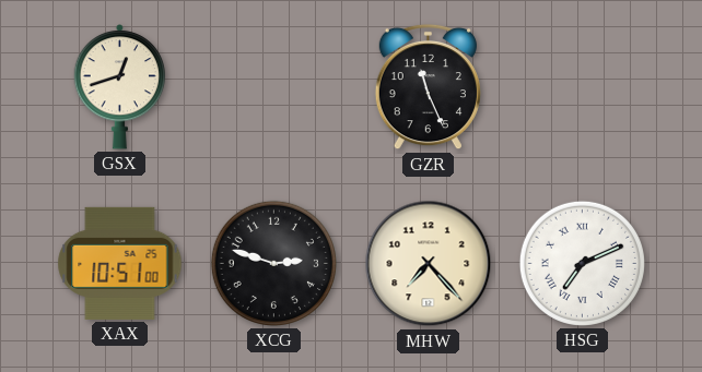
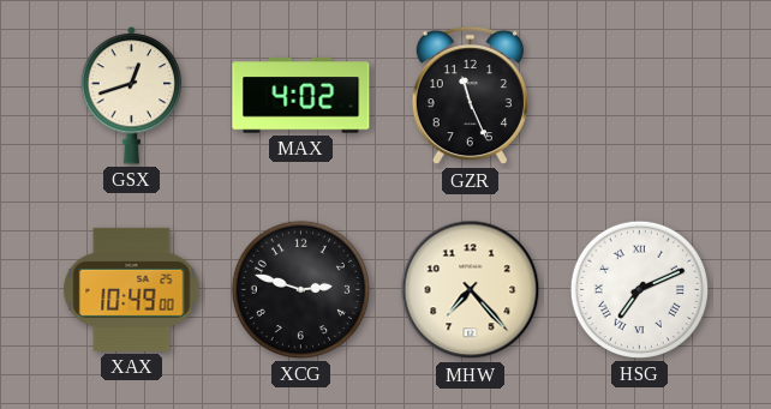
MAX: none -> 4:02
XAX: 10:51 -> 10:49
